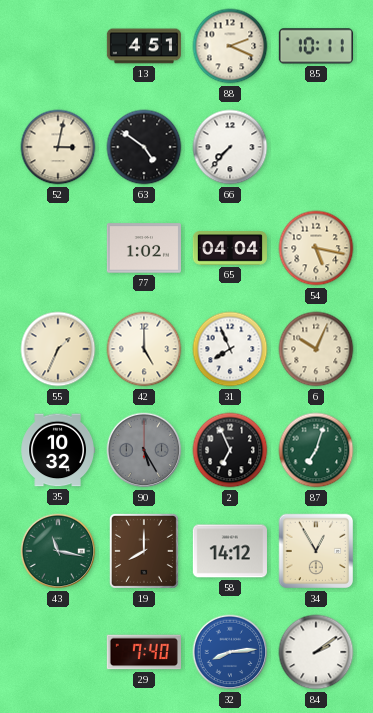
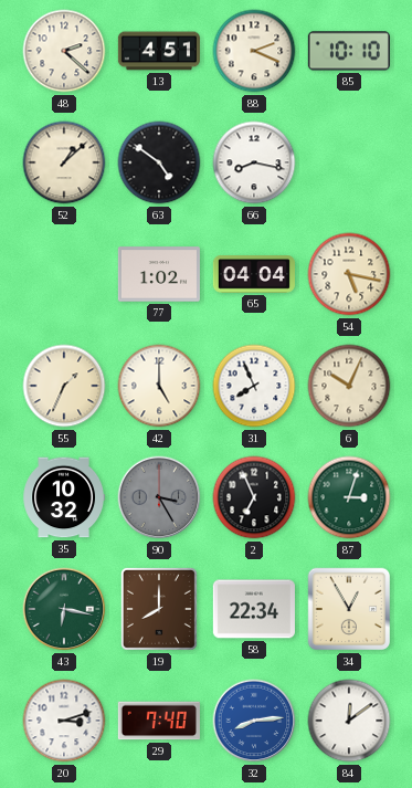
48: none -> 2:22
85: 10:11 -> 10:10
52: 3:02 -> 1:08
66: 7:37 -> 8:17
90: 5:25 -> 3:25
87: 7:03 -> 3:03
43: 11:17 -> 6:17
58: 14:12 -> 22:34
20: none -> 3:12
84: 2:09 -> 12:09
